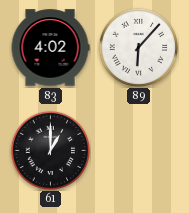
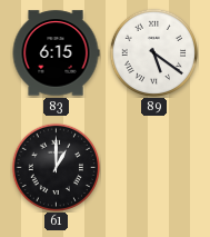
83: 4:02 -> 6:15
89: 6:07 -> 5:21
